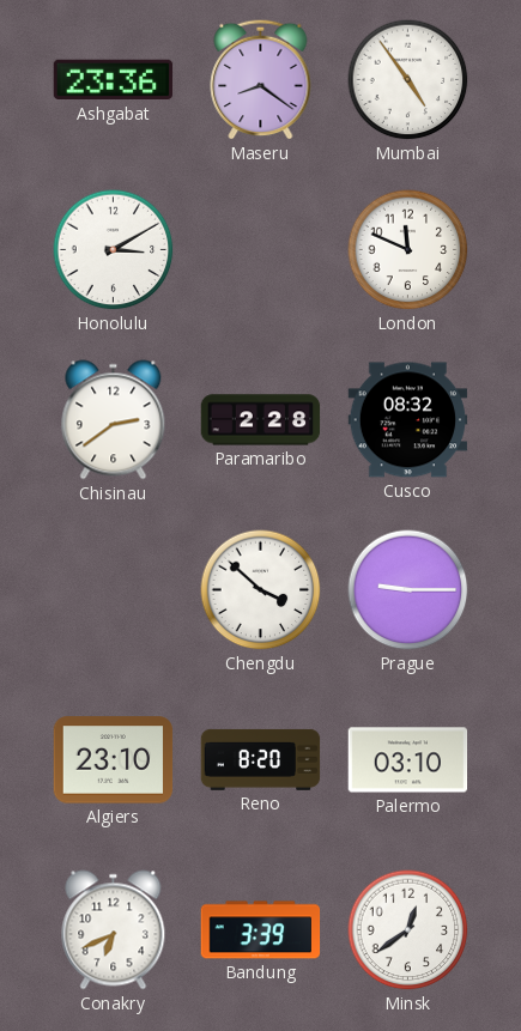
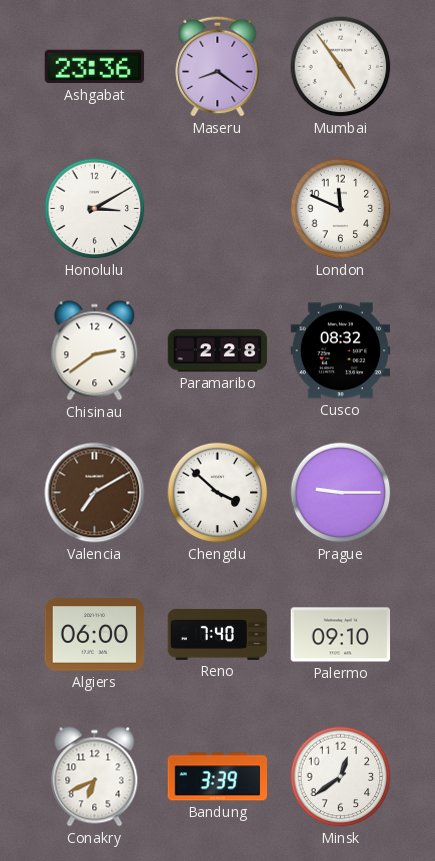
Valencia: none -> 7:10
Algiers: 23:10 -> 06:00
Reno: 8:20 -> 7:40
Palermo: 03:10 -> 09:10
